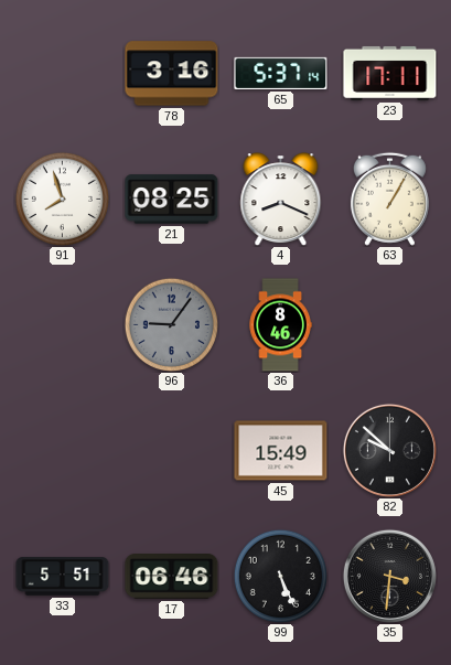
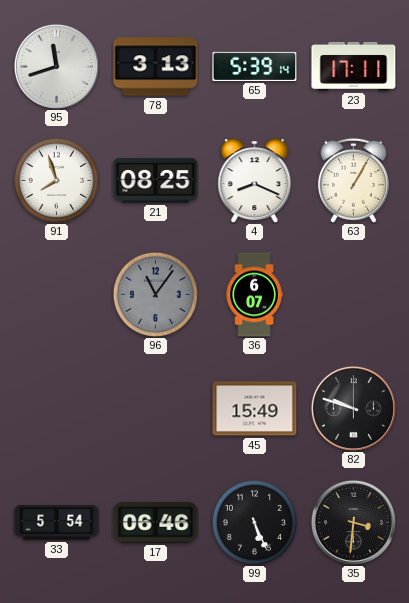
95: none -> 11:42
78: 3:16 -> 3:13
65: 5:37 -> 5:39
96: 9:06 -> 11:06
36: 8:46 -> 6:07
82: 9:52 -> 9:48
33: 5:51 -> 5:54
